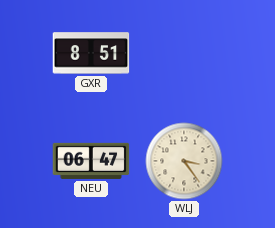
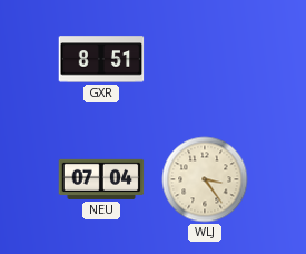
NEU: 06:47 -> 07:04
